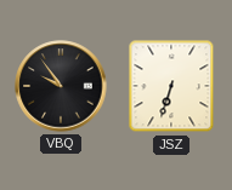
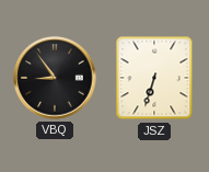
VBQ: 9:54 -> 8:54
